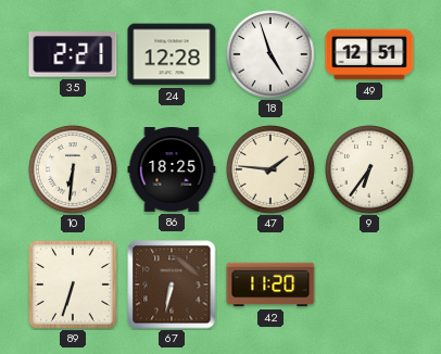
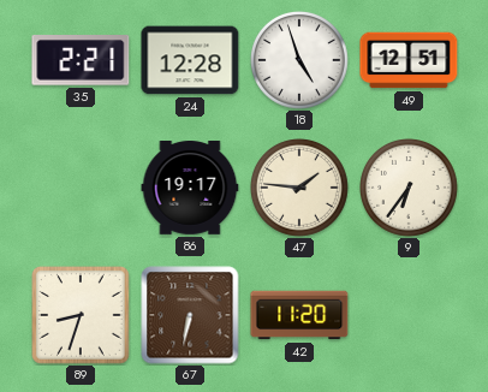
10: 6:31 -> none
86: 18:25 -> 19:17
89: 6:33 -> 8:33
